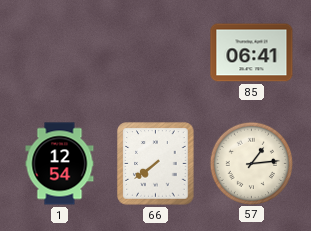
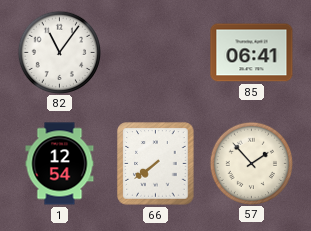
82: none -> 11:06
57: 1:14 -> 1:53
